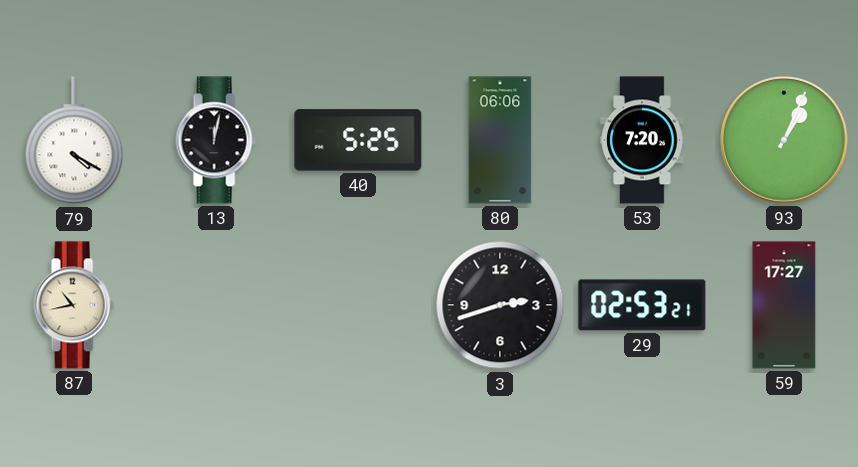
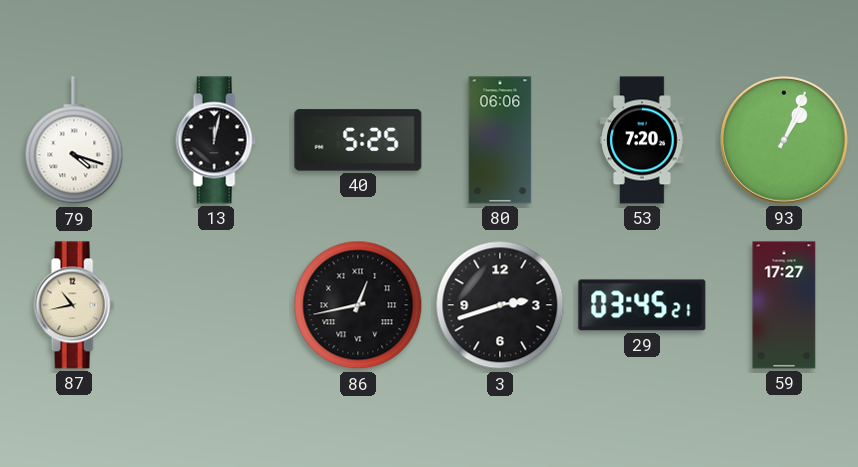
79: 4:20 -> 4:18
86: none -> 12:43
29: 02:53 -> 03:45
